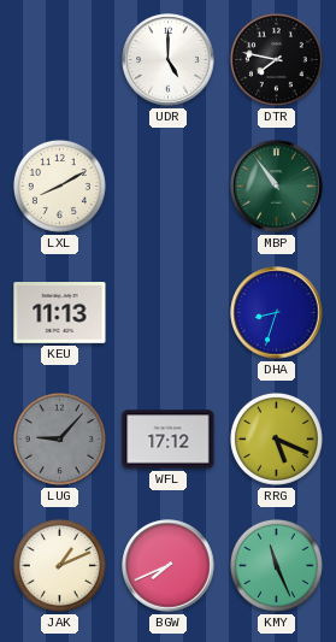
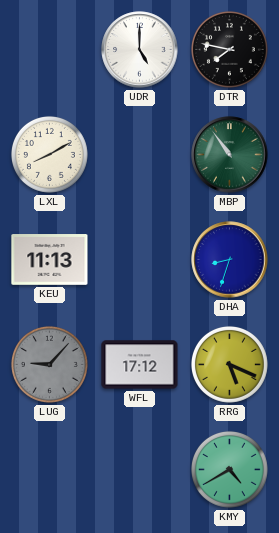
JAK: 1:11 -> none
BGW: 7:41 -> none
KMY: 11:26 -> 4:40
